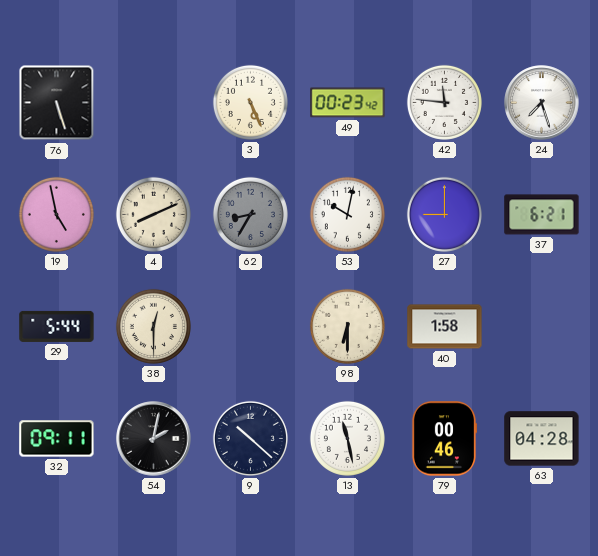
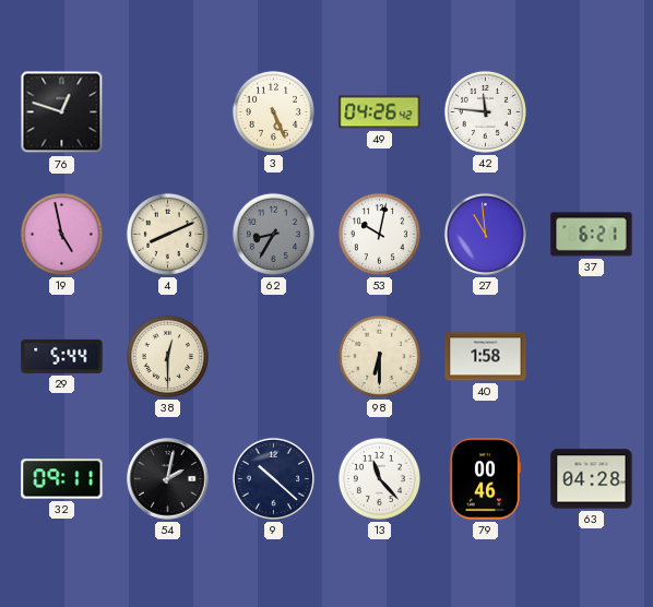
76: 5:27 -> 12:48
49: 00:23 -> 04:26
24: 7:27 -> none
27: 9:00 -> 10:59
13: 11:28 -> 11:23
